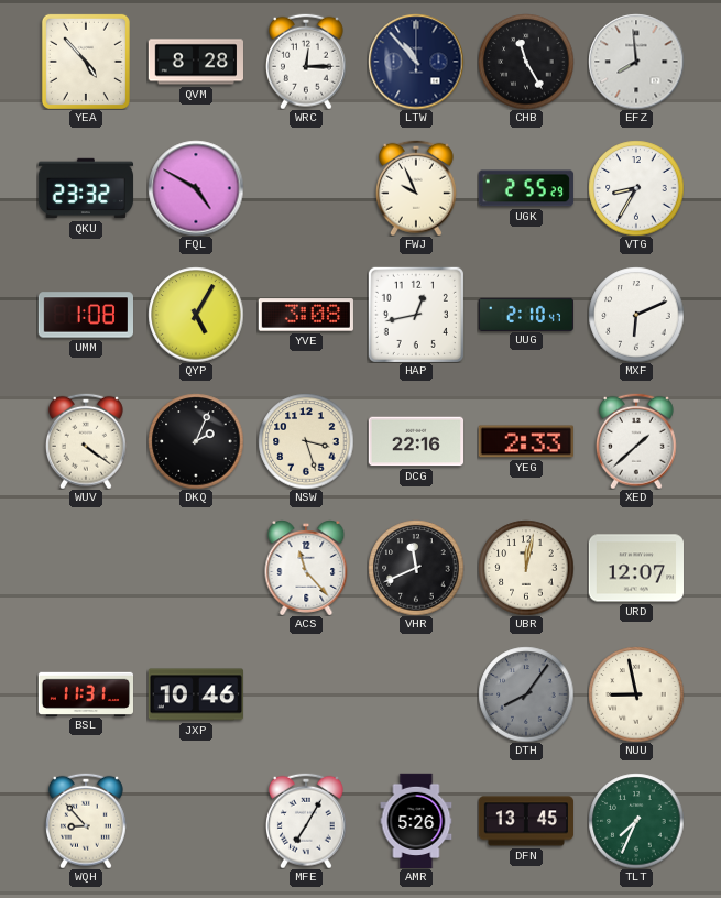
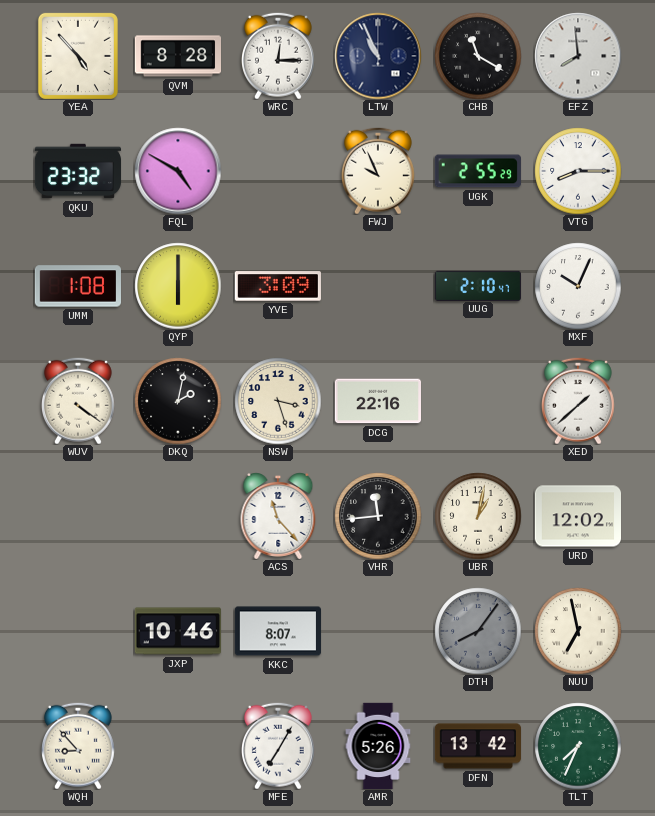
LTW: 10:53 -> 10:56
CHB: 11:25 -> 11:20
VTG: 8:35 -> 8:15
QYP: 5:05 -> 6:00
YVE: 3:08 -> 3:09
HAP: 12:43 -> none
MXF: 6:11 -> 10:04
DKQ: 2:04 -> 2:02
YEG: 2:33 -> none
VHR: 11:41 -> 11:44
UBR: 12:02 -> 1:02
URD: 12:07 -> 12:02
BSL: 11:31 -> none
KKC: none -> 8:07
NUU: 8:58 -> 6:58
DFN: 13:45 -> 13:42
